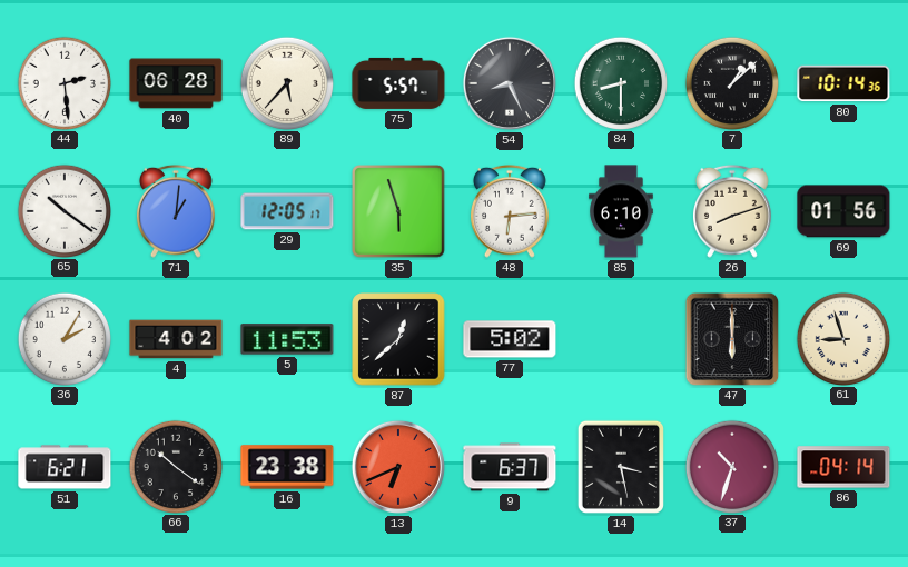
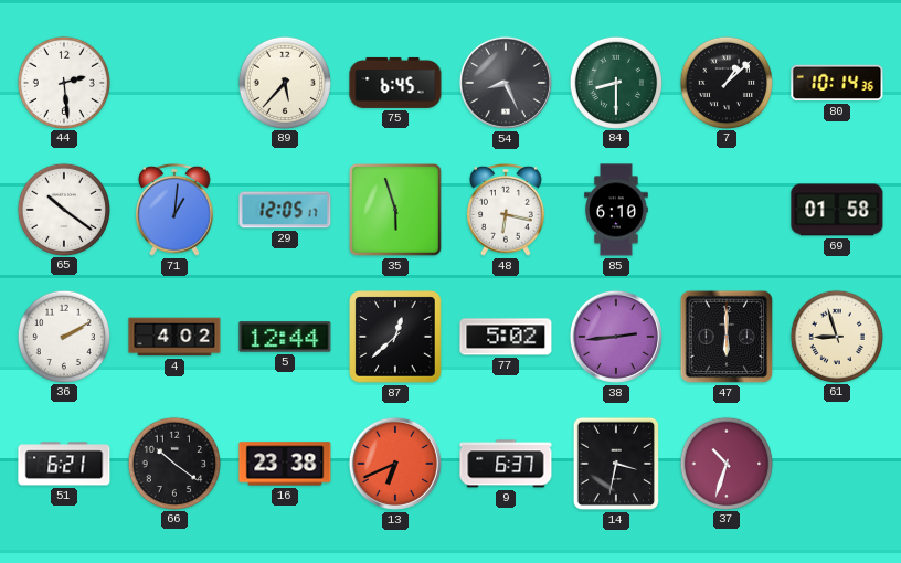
40: 06:28 -> none
75: 5:57 -> 6:45
48: 6:14 -> 6:17
26: 8:12 -> none
69: 01:56 -> 01:58
36: 2:05 -> 2:10
5: 11:53 -> 12:44
38: none -> 2:44
14: 3:28 -> 3:32
86: 04:14 -> none
